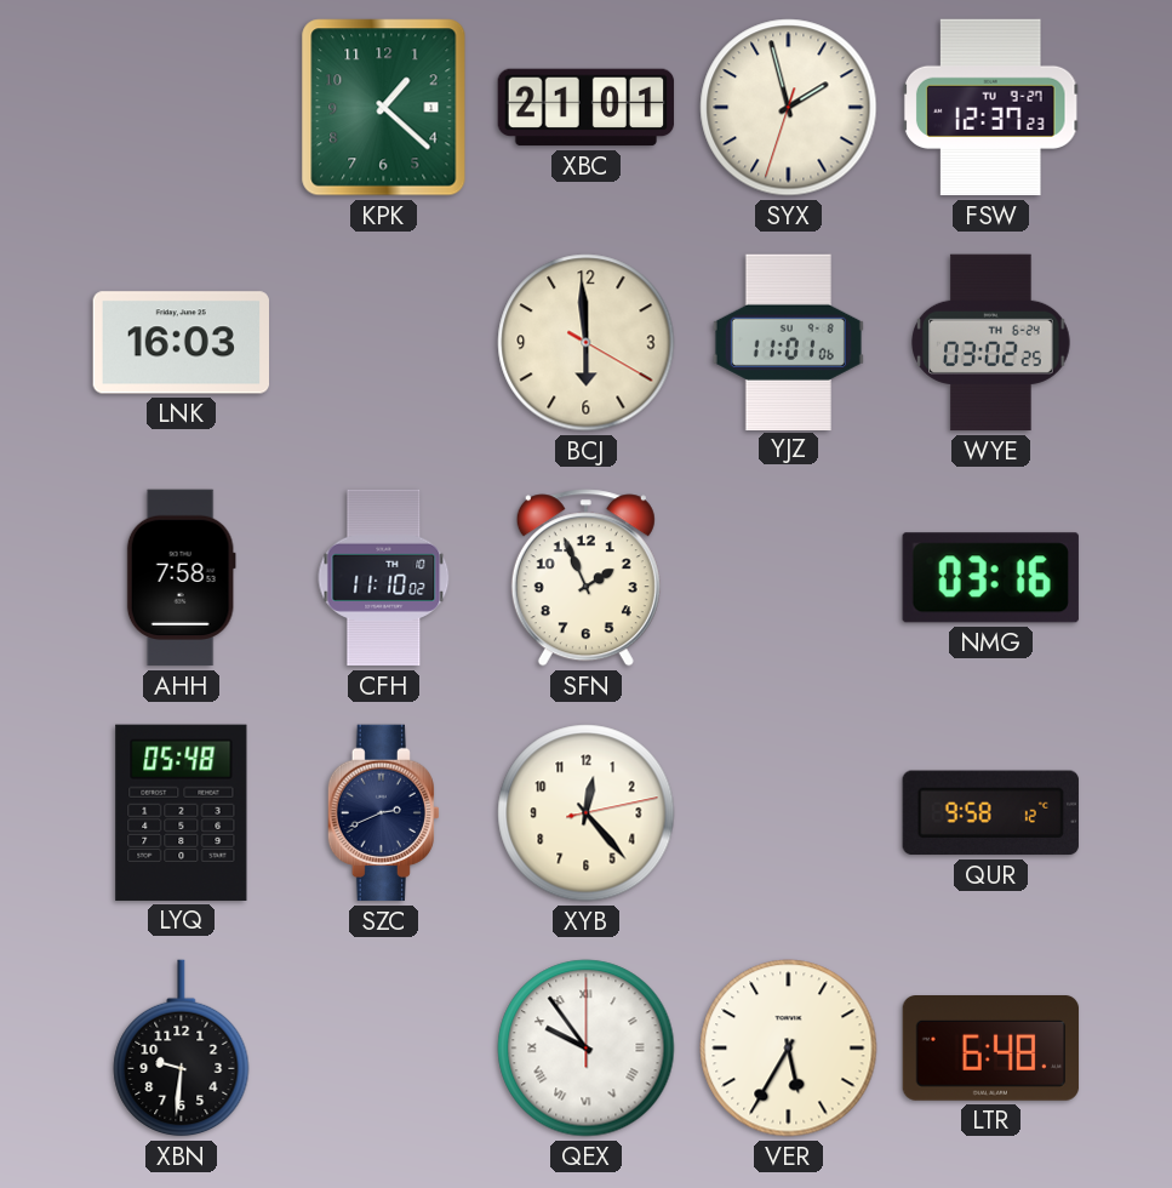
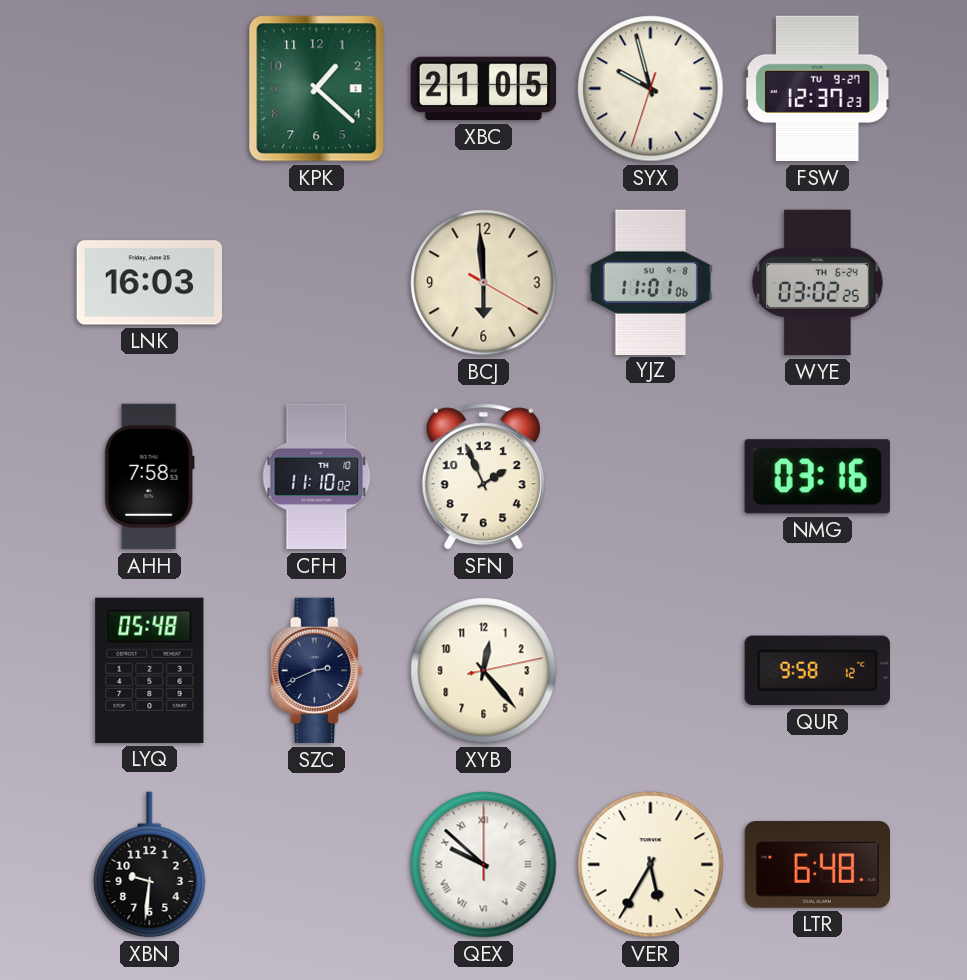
XBC: 21:01 -> 21:05
SYX: 1:57 -> 9:57
QEX: 9:54 -> 9:52
